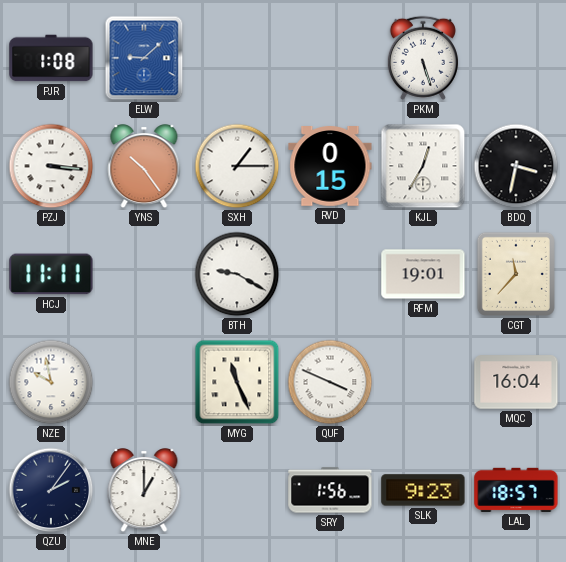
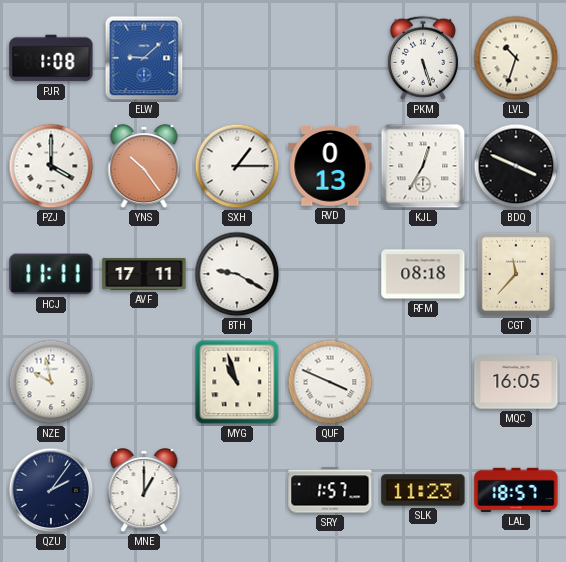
LVL: none -> 10:33
PZJ: 3:16 -> 4:00
RVD: 0:15 -> 0:13
BDQ: 3:32 -> 3:49
AVF: none -> 17:11
RFM: 19:01 -> 08:18
MYG: 11:26 -> 10:57
MQC: 16:04 -> 16:05
SRY: 1:56 -> 1:57
SLK: 9:23 -> 11:23
